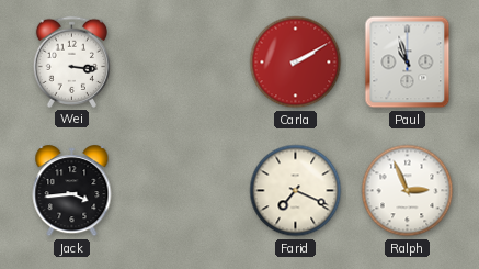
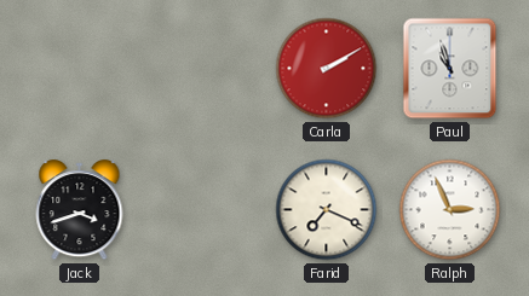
Wei: 3:16 -> none
Jack: 3:44 -> 3:42
